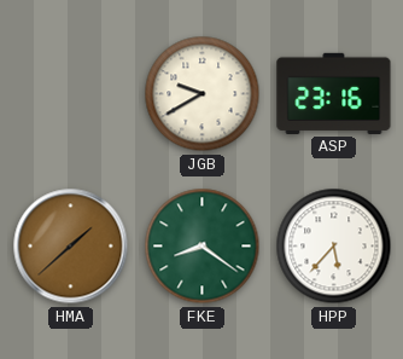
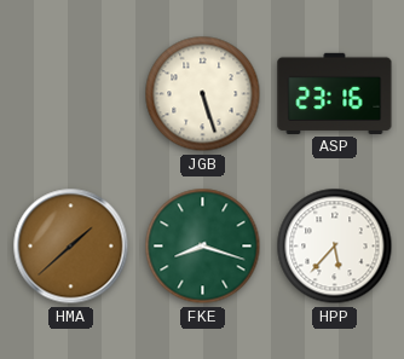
JGB: 9:40 -> 5:27
FKE: 8:21 -> 8:18
